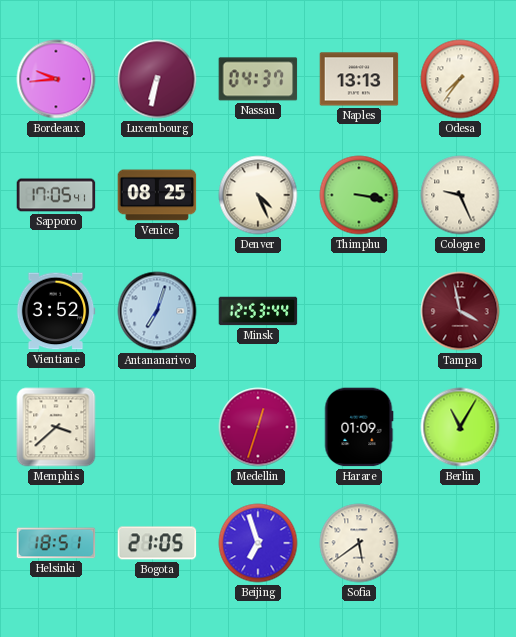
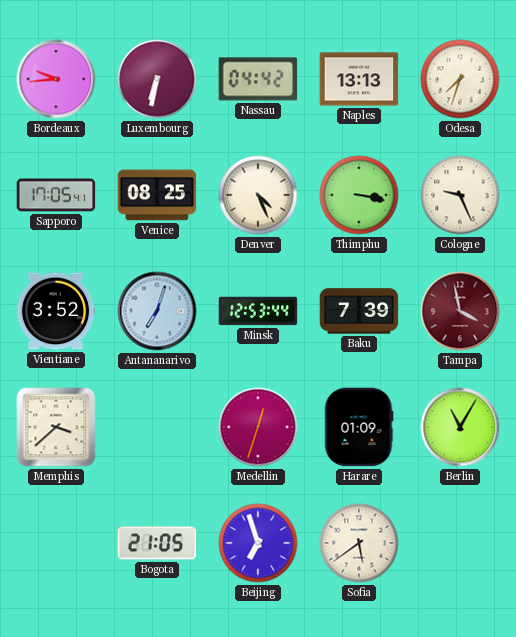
Nassau: 04:37 -> 04:42
Odesa: 7:36 -> 7:33
Baku: none -> 7:39
Helsinki: 18:51 -> none
